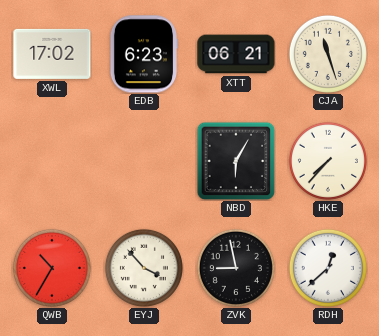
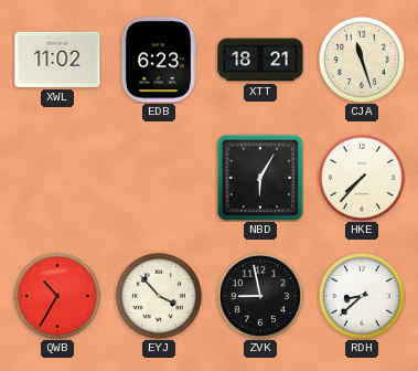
XWL: 17:02 -> 11:02
XTT: 06:21 -> 18:21
RDH: 12:38 -> 8:38
